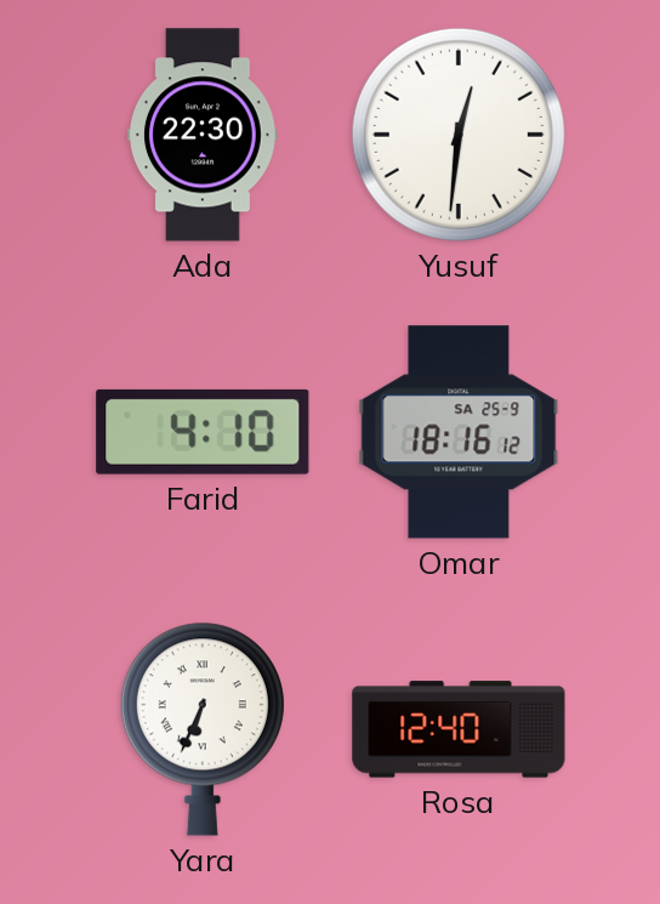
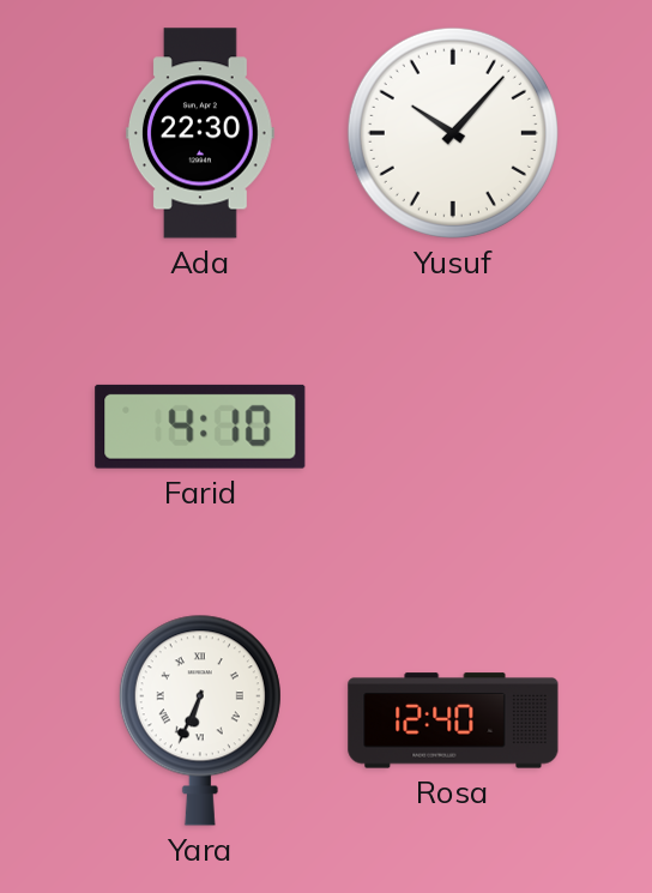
Yusuf: 12:31 -> 10:07
Omar: 18:16 -> none
